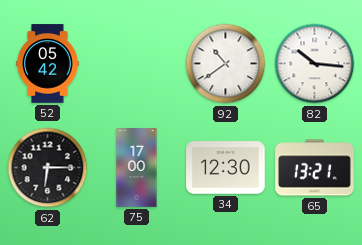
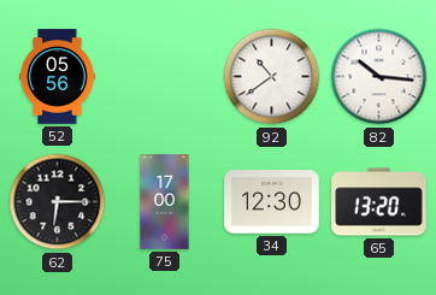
52: 05:42 -> 05:56
65: 13:21 -> 13:20
